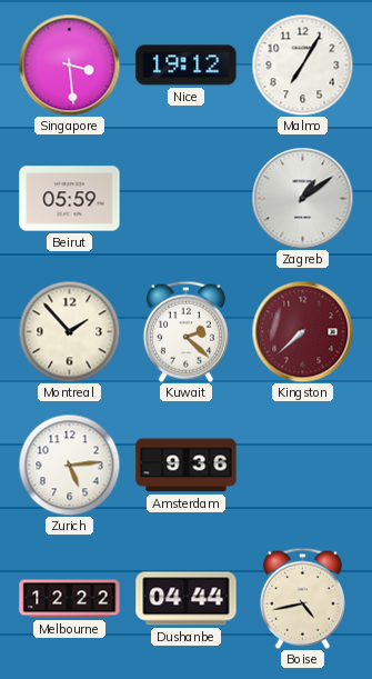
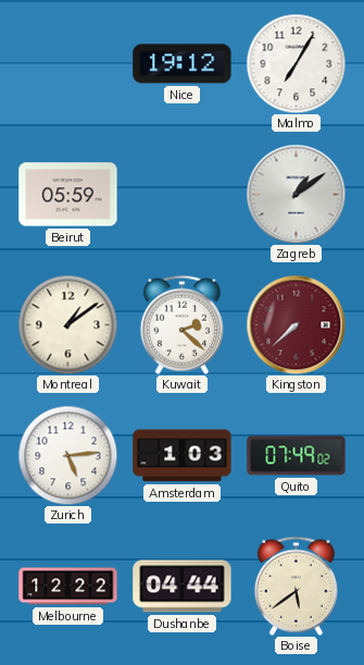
Singapore: 3:29 -> none
Montreal: 1:53 -> 1:09
Amsterdam: 9:36 -> 1:03
Quito: none -> 07:49
Boise: 4:43 -> 5:39
